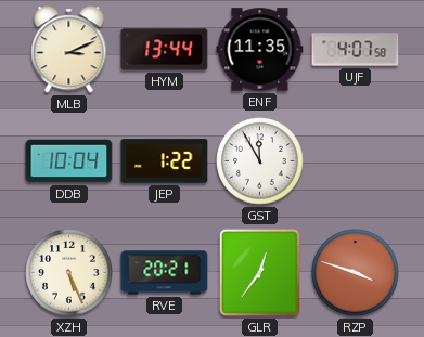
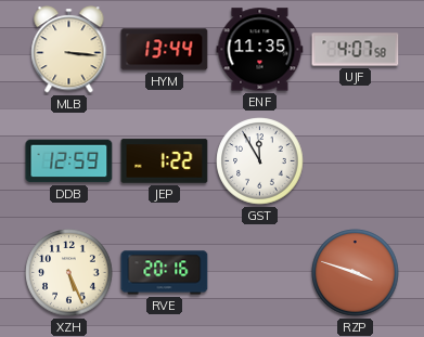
MLB: 3:11 -> 3:16
DDB: 10:04 -> 12:59
RVE: 20:21 -> 20:16
GLR: 12:36 -> none
